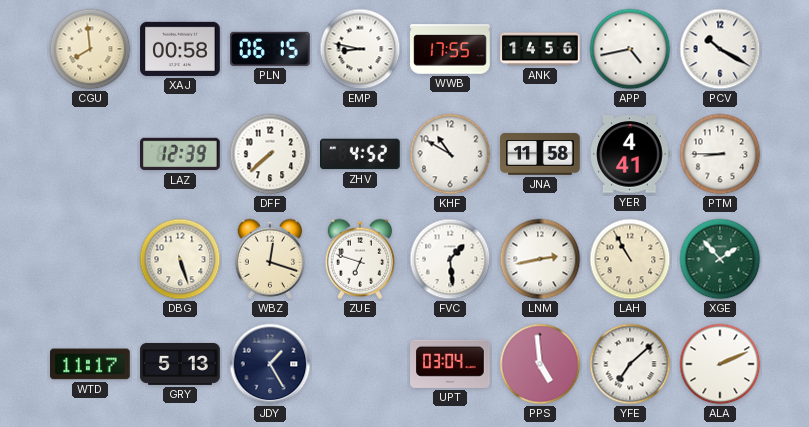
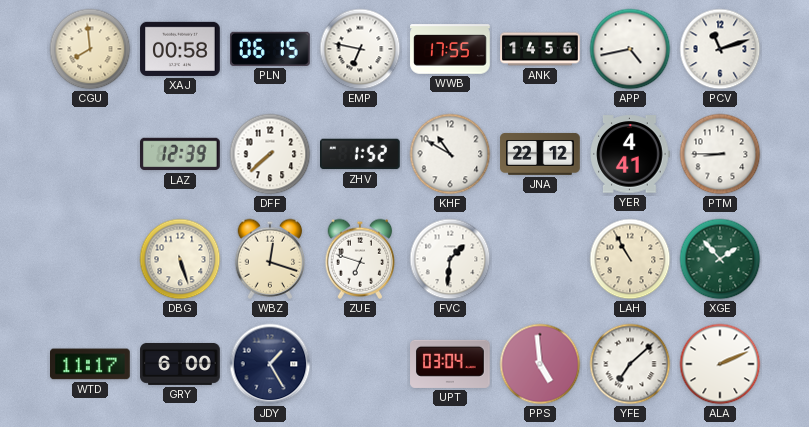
EMP: 8:47 -> 6:47
PCV: 10:20 -> 11:12
ZHV: 4:52 -> 1:52
JNA: 11:58 -> 22:12
FVC: 1:29 -> 1:31
LNM: 2:43 -> none
GRY: 5:13 -> 6:00
